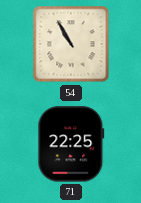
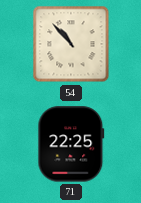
54: 10:55 -> 10:53
